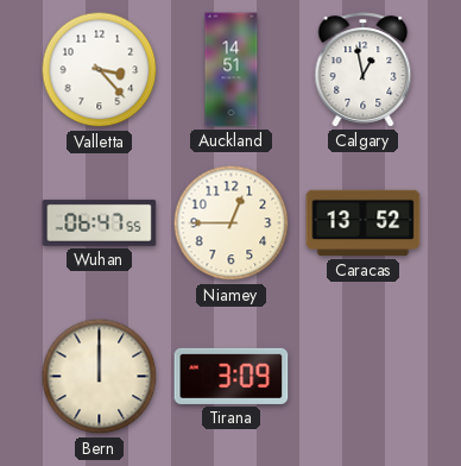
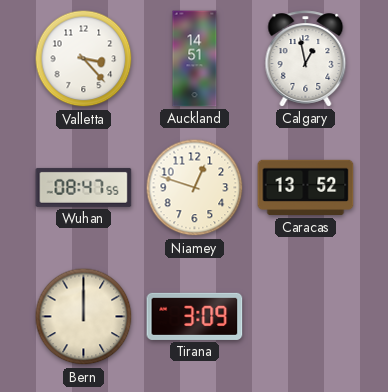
Wuhan: 06:47 -> 08:47
Niamey: 12:45 -> 12:48
